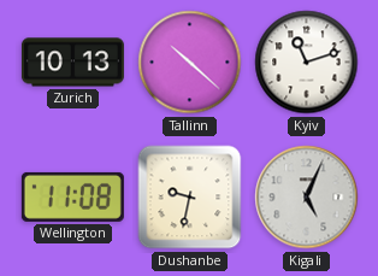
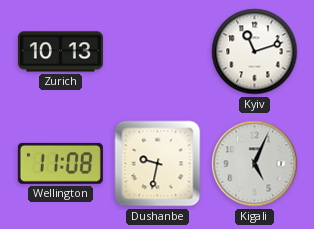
Tallinn: 10:22 -> none
